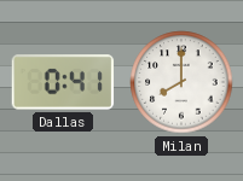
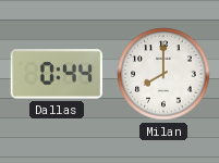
Dallas: 0:41 -> 0:44
